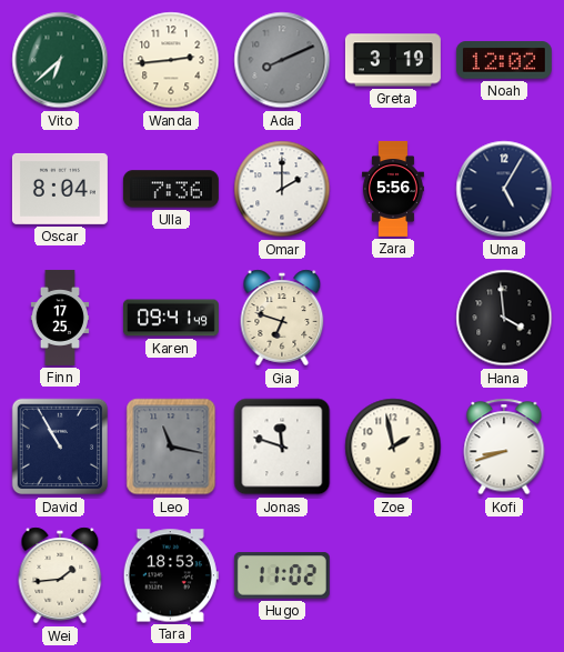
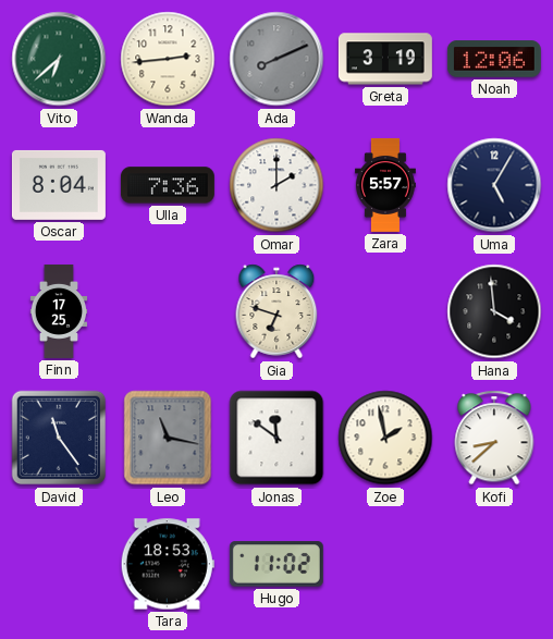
Noah: 12:02 -> 12:06
Zara: 5:56 -> 5:57
Karen: 09:41 -> none
David: 10:55 -> 11:24
Jonas: 11:48 -> 11:51
Kofi: 8:42 -> 8:38
Wei: 1:44 -> none
